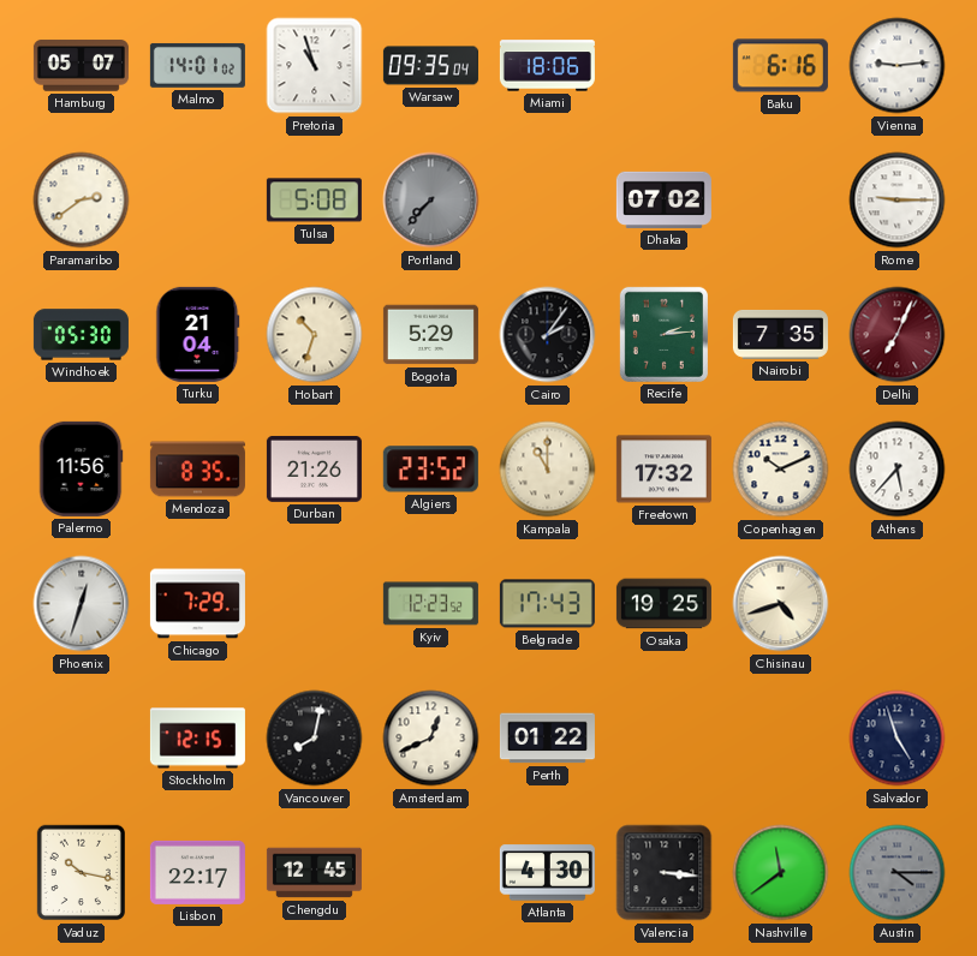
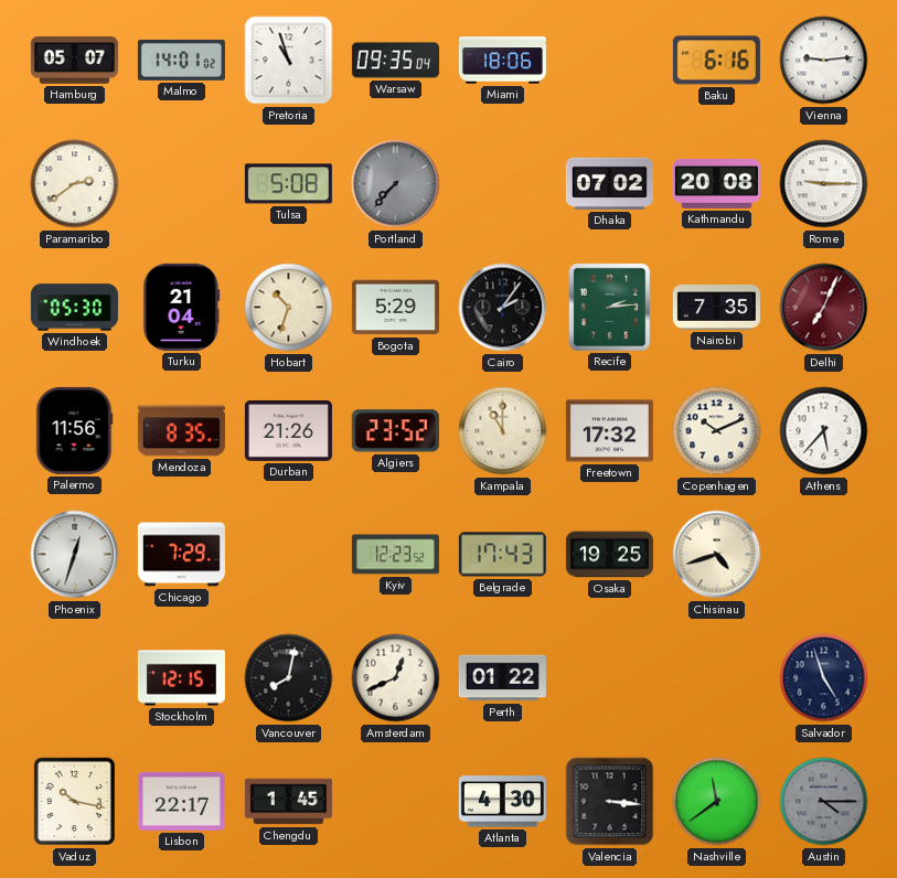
Kathmandu: none -> 20:08
Chengdu: 12:45 -> 1:45
